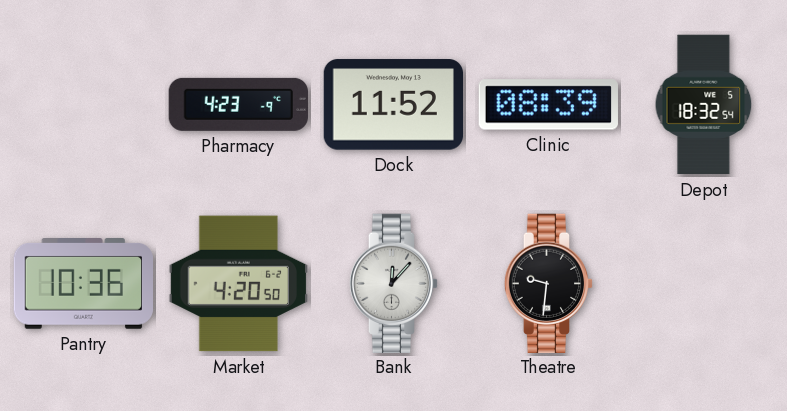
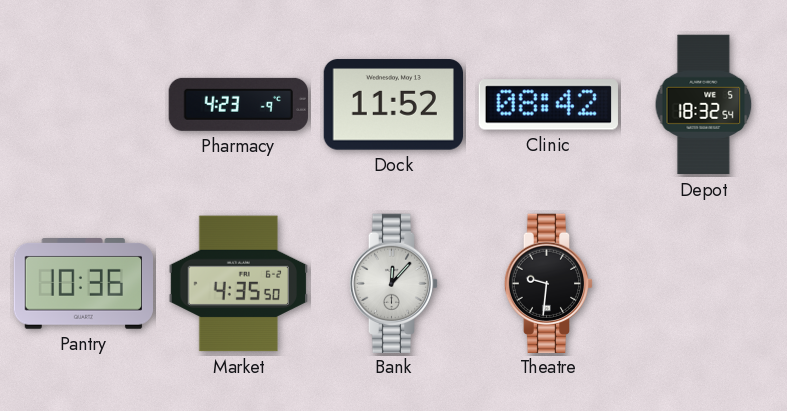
Clinic: 08:39 -> 08:42
Market: 4:20 -> 4:35
